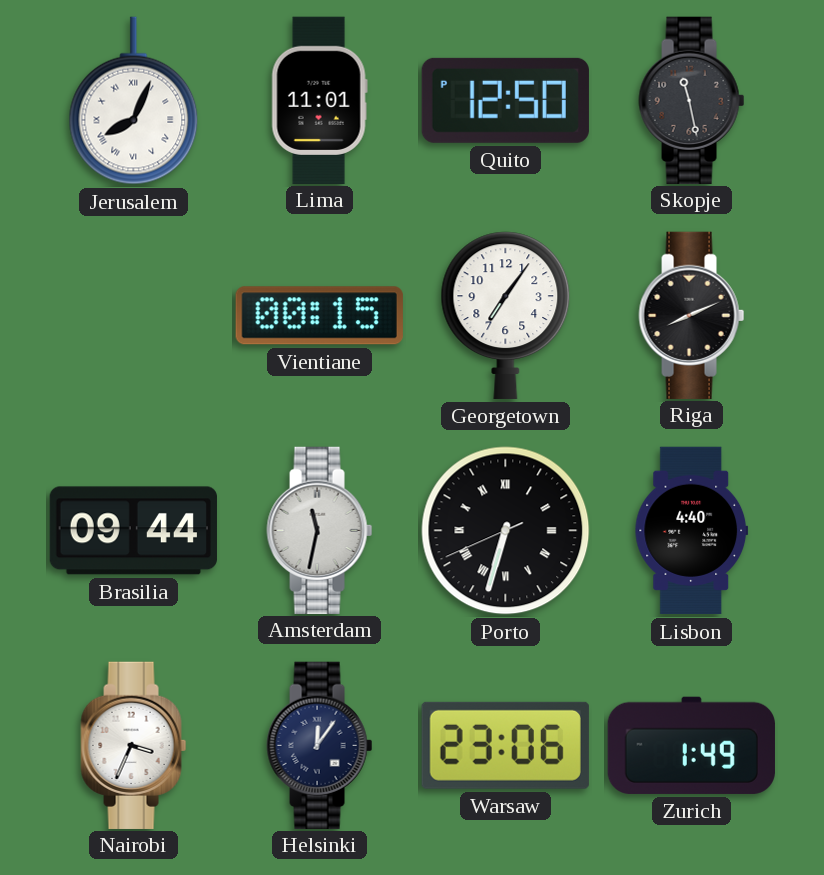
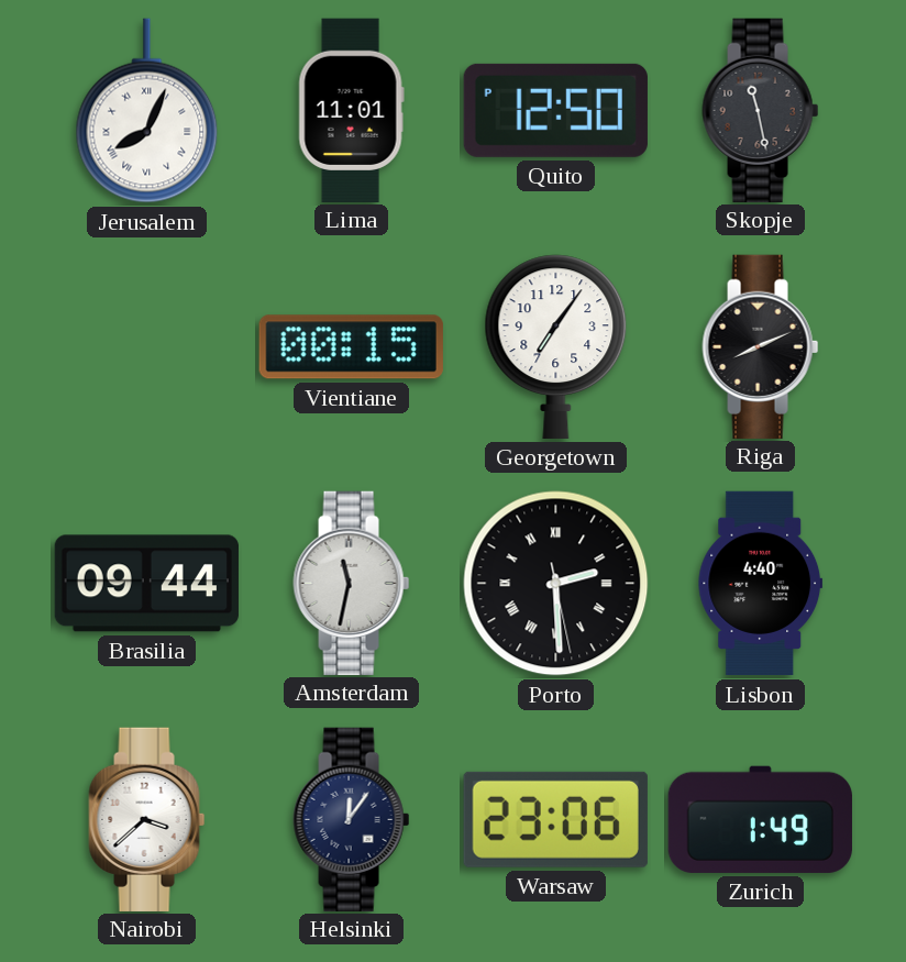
Porto: 6:32 -> 2:29
Nairobi: 3:34 -> 3:38
